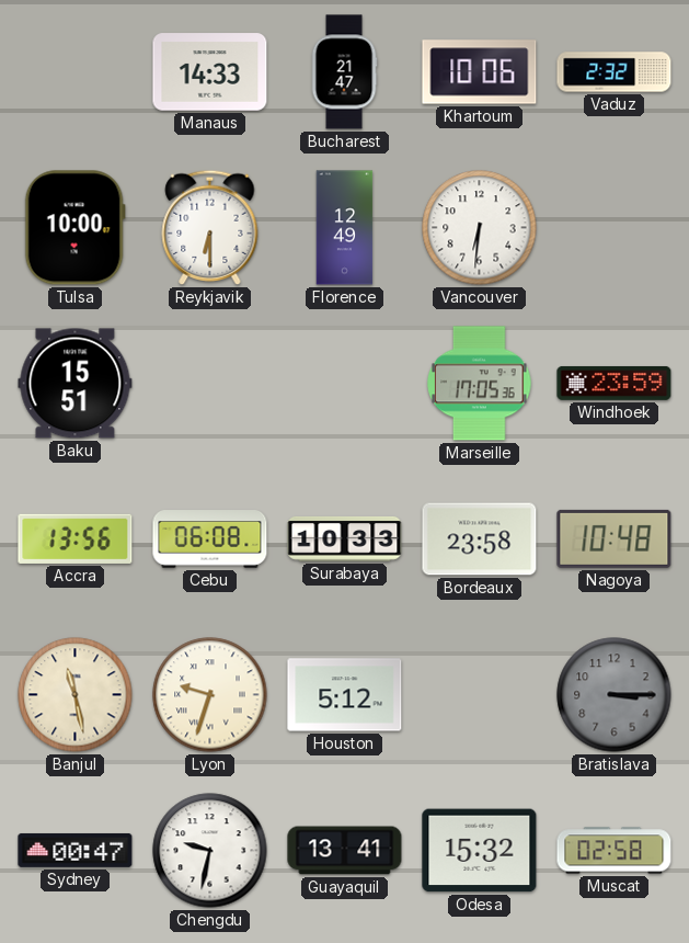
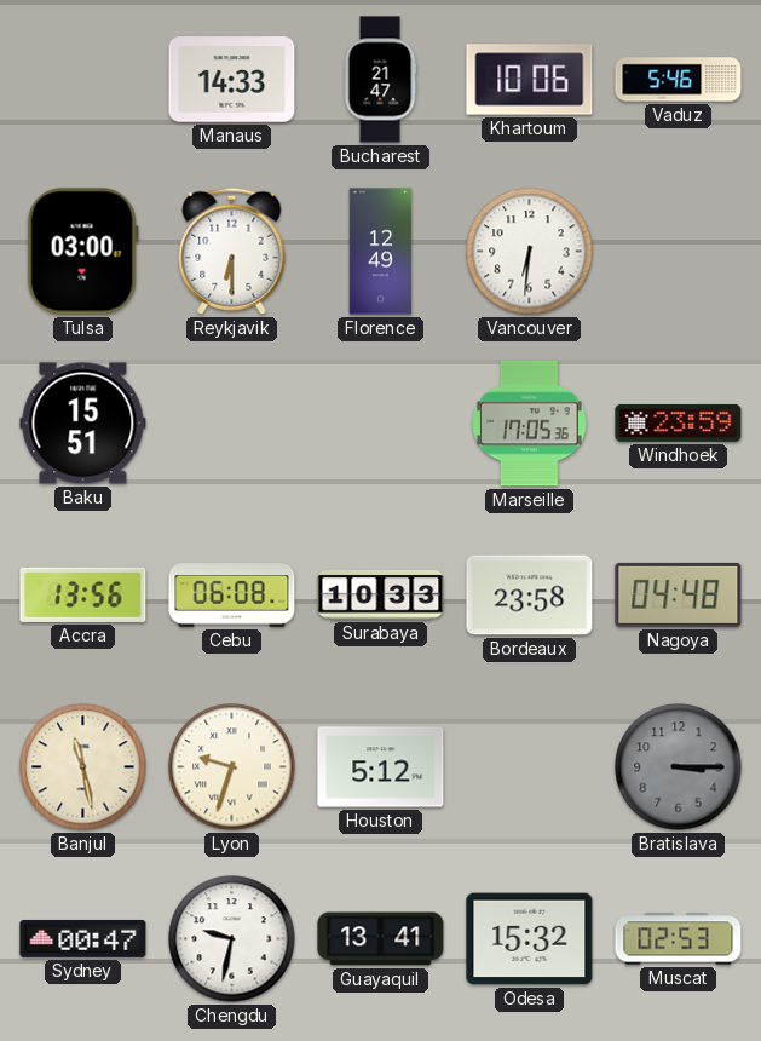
Vaduz: 2:32 -> 5:46
Tulsa: 10:00 -> 03:00
Nagoya: 10:48 -> 04:48
Muscat: 02:58 -> 02:53
